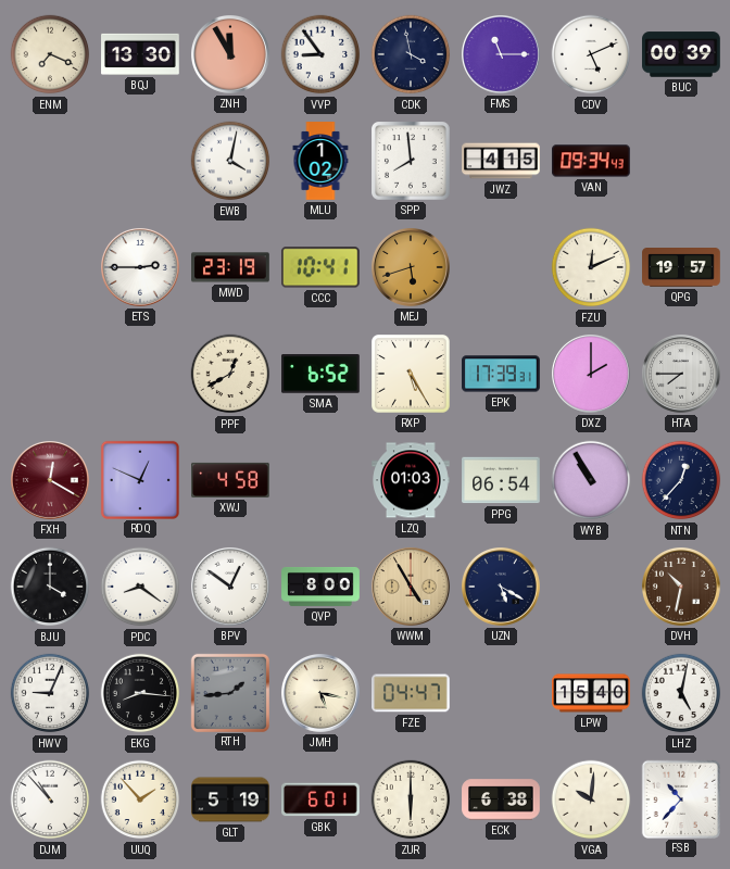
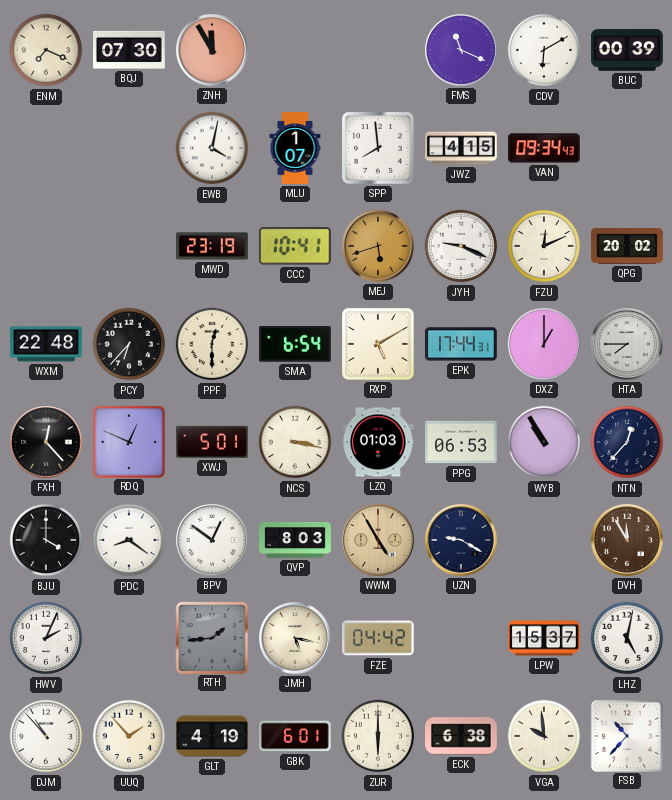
BQJ: 13:30 -> 07:30
VVP: 8:54 -> none
CDK: 3:58 -> none
FMS: 11:15 -> 11:19
CDV: 5:11 -> 6:10
MLU: 1:02 -> 1:07
ETS: 2:45 -> none
JYH: none -> 9:19
QPG: 19:57 -> 20:02
WXM: none -> 22:48
PCY: none -> 6:37
PPF: 12:40 -> 12:30
SMA: 6:52 -> 6:54
RXP: 5:25 -> 5:10
EPK: 17:39 -> 17:44
DXZ: 2:00 -> 1:00
FXH: 12:20 -> 12:23
FXH dial: burgundy -> black
XWJ: 4:58 -> 5:01
NCS: none -> 3:17
PPG: 06:54 -> 06:53
QVP: 8:00 -> 8:03
UZN: 5:20 -> 9:20
DVH: 10:32 -> 11:55
HWV: 9:04 -> 2:04
EKG: 8:16 -> none
FZE: 04:47 -> 04:42
LPW: 15:40 -> 15:37
GLT: 5:19 -> 4:19
VGA: 10:01 -> 9:59
